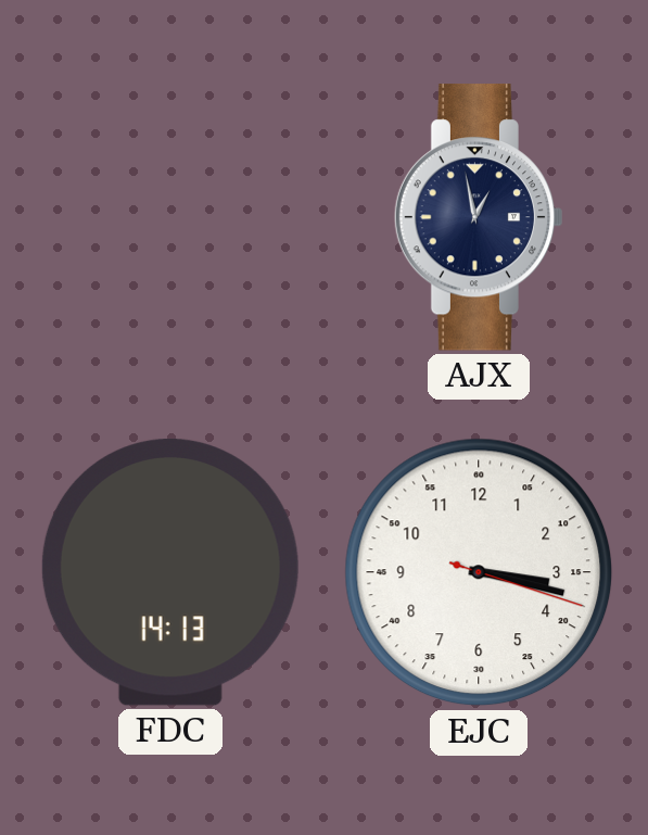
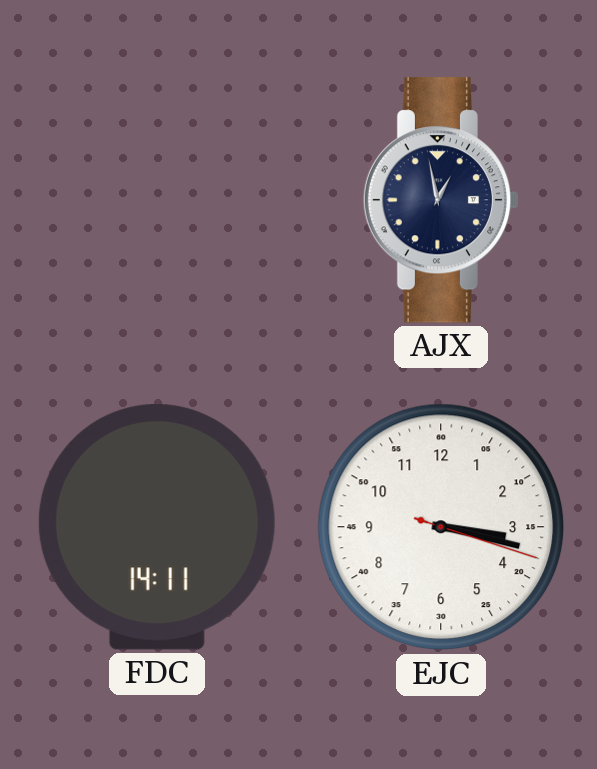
FDC: 14:13 -> 14:11
